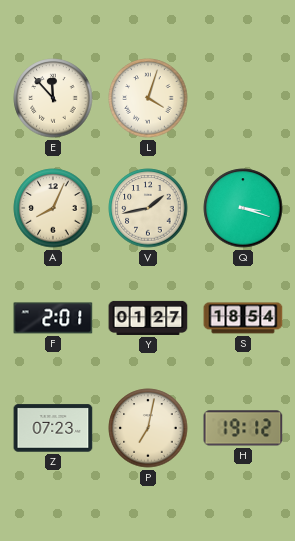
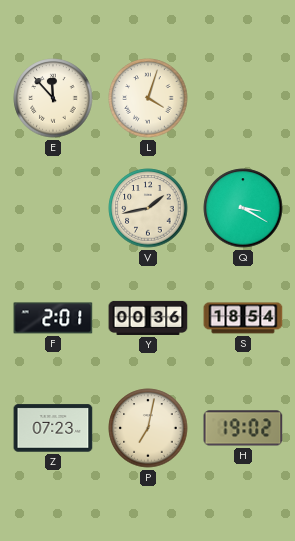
A: 8:04 -> none
Q: 3:18 -> 3:20
Y: 01:27 -> 00:36
H: 19:12 -> 19:02
